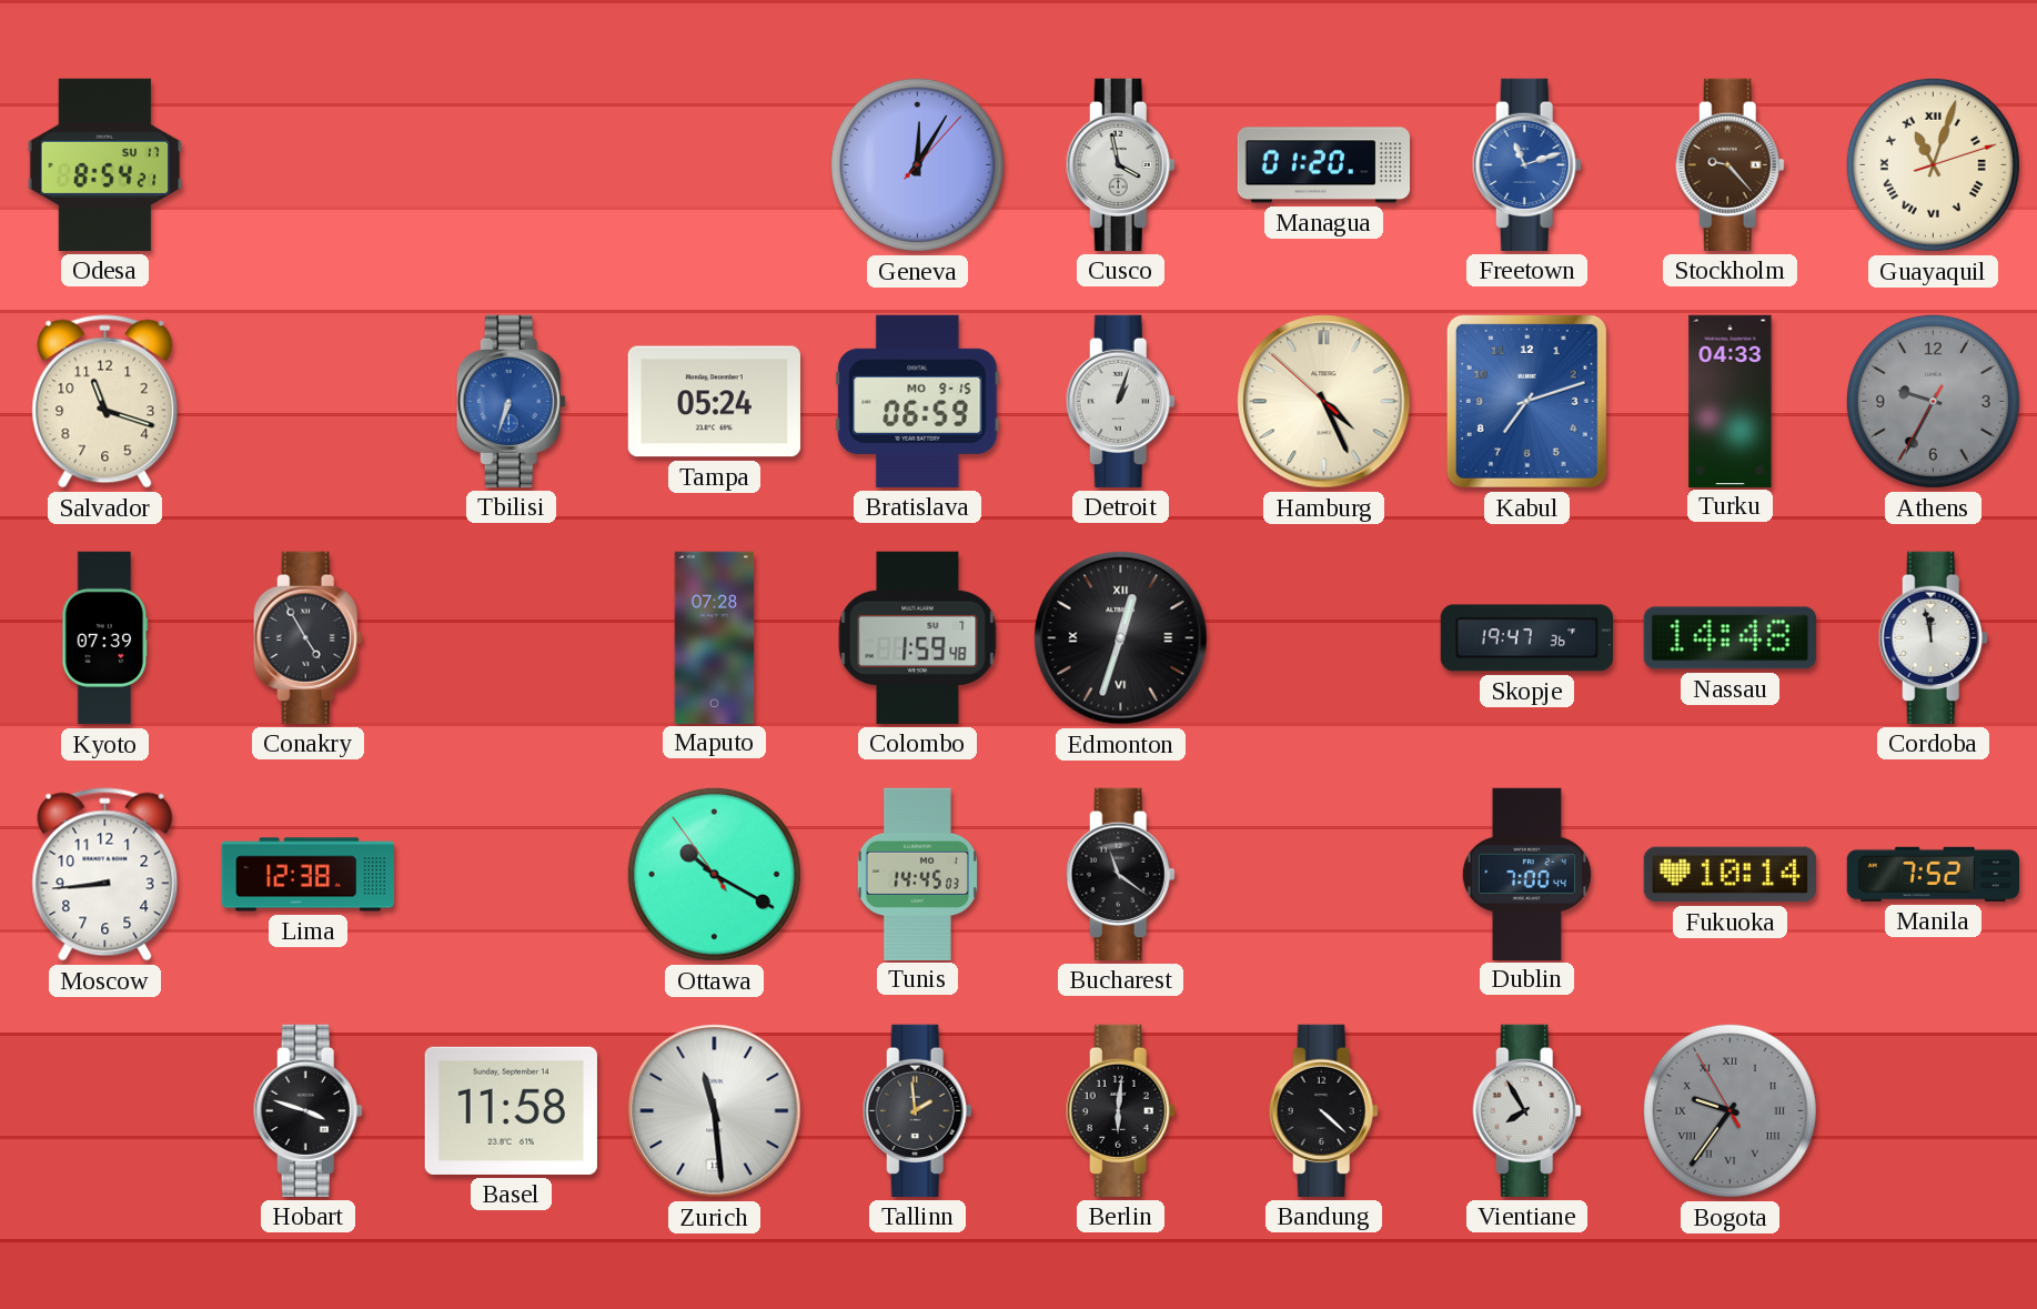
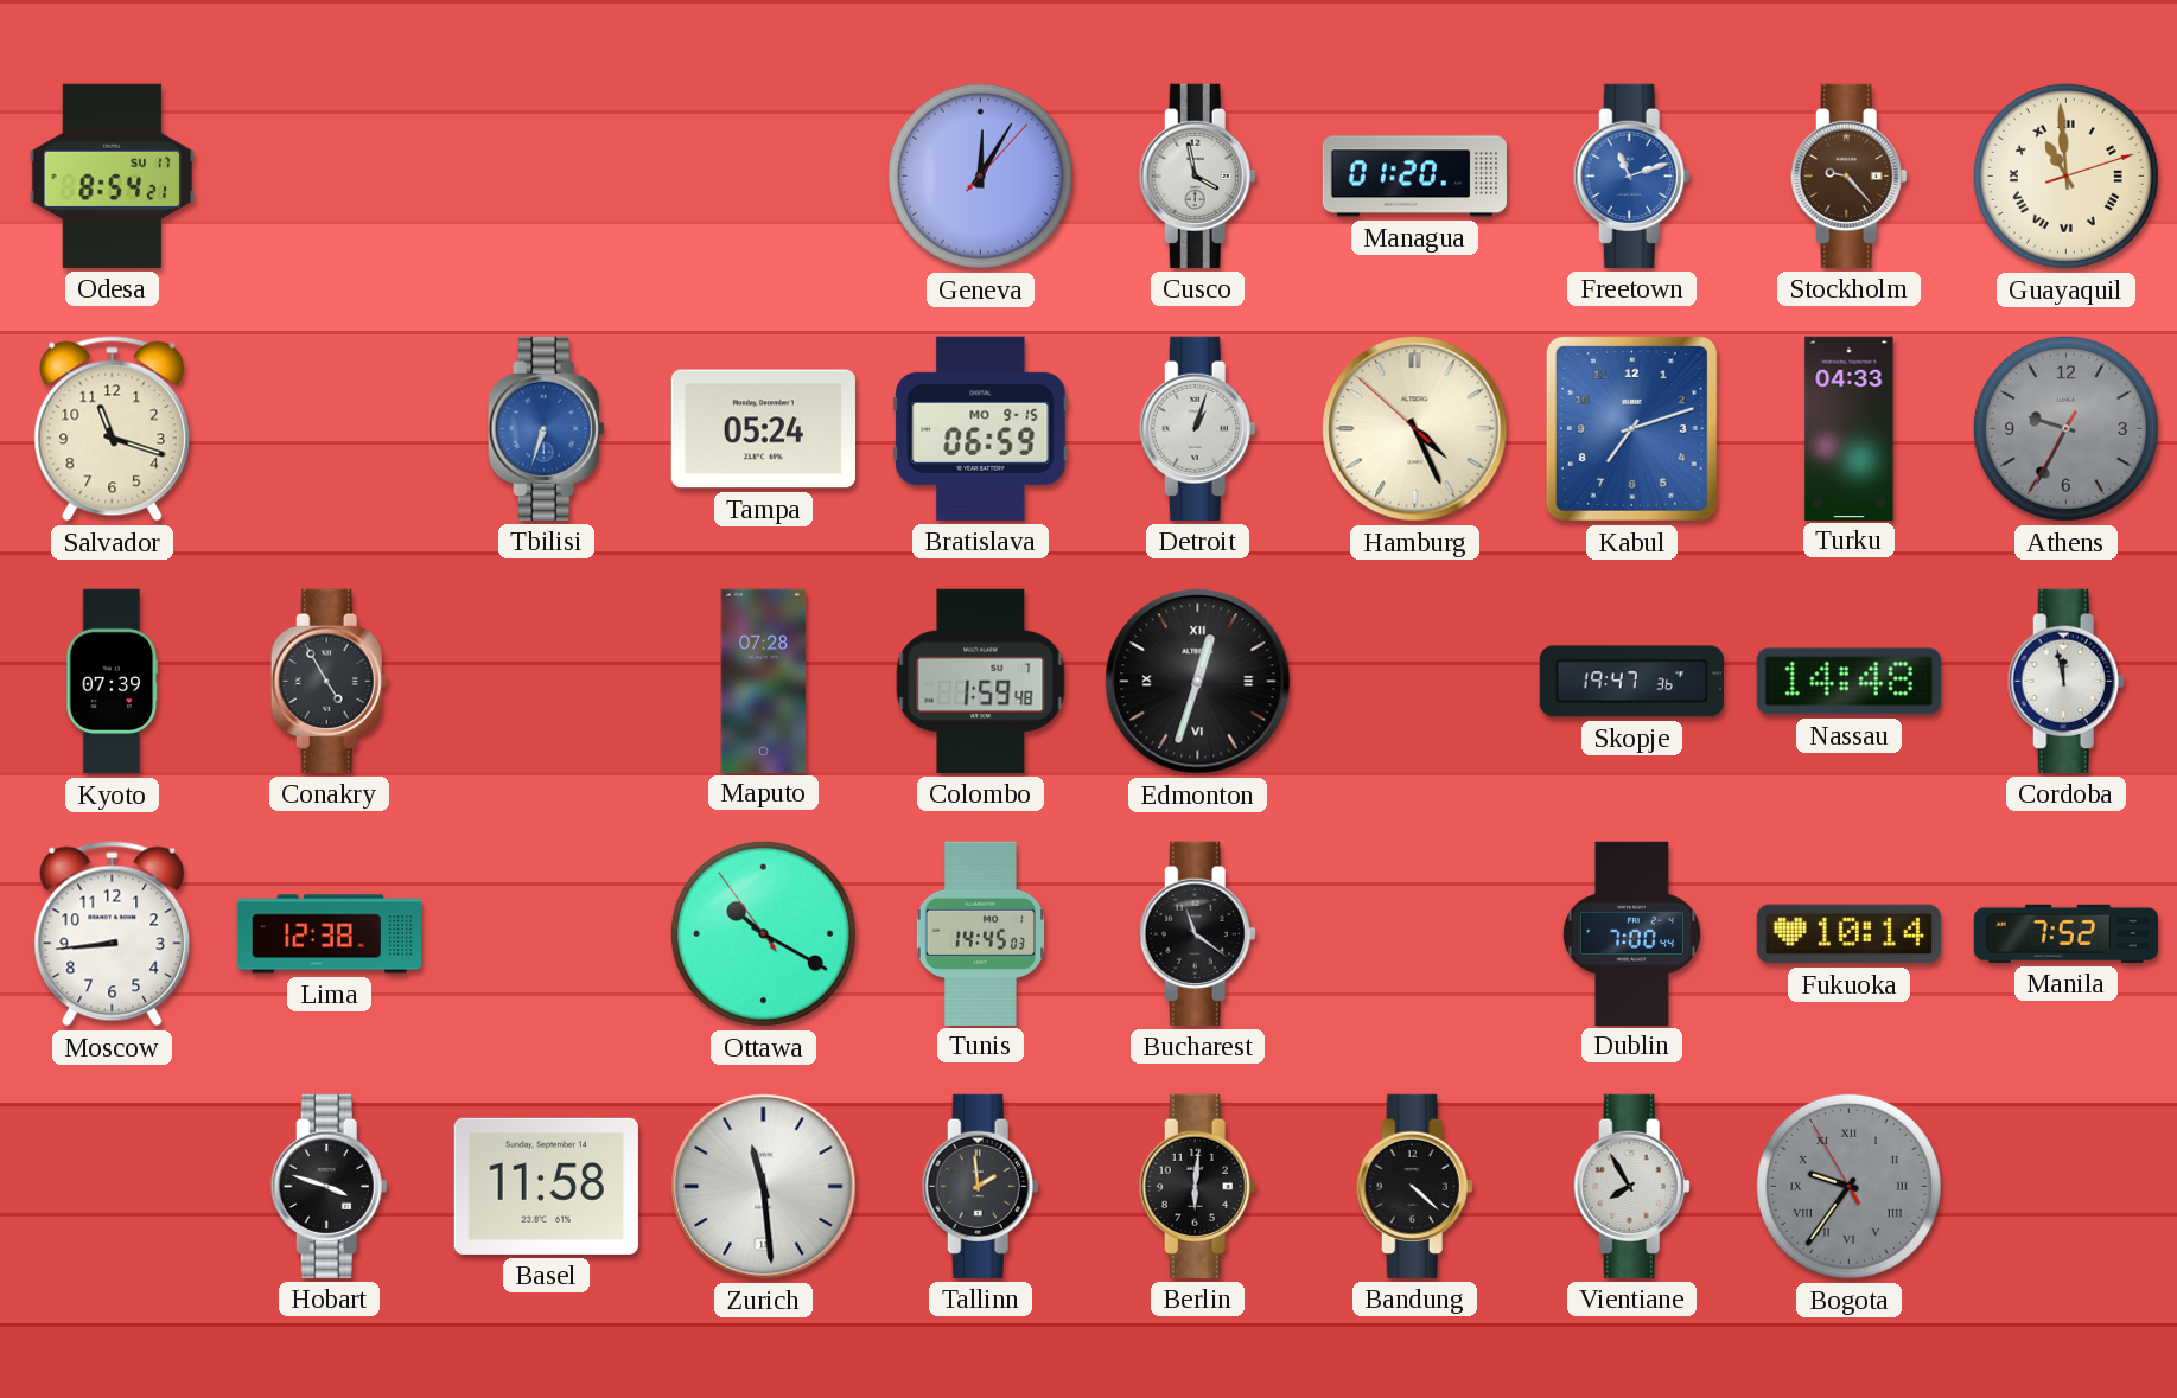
Guayaquil: 11:03 -> 10:59
